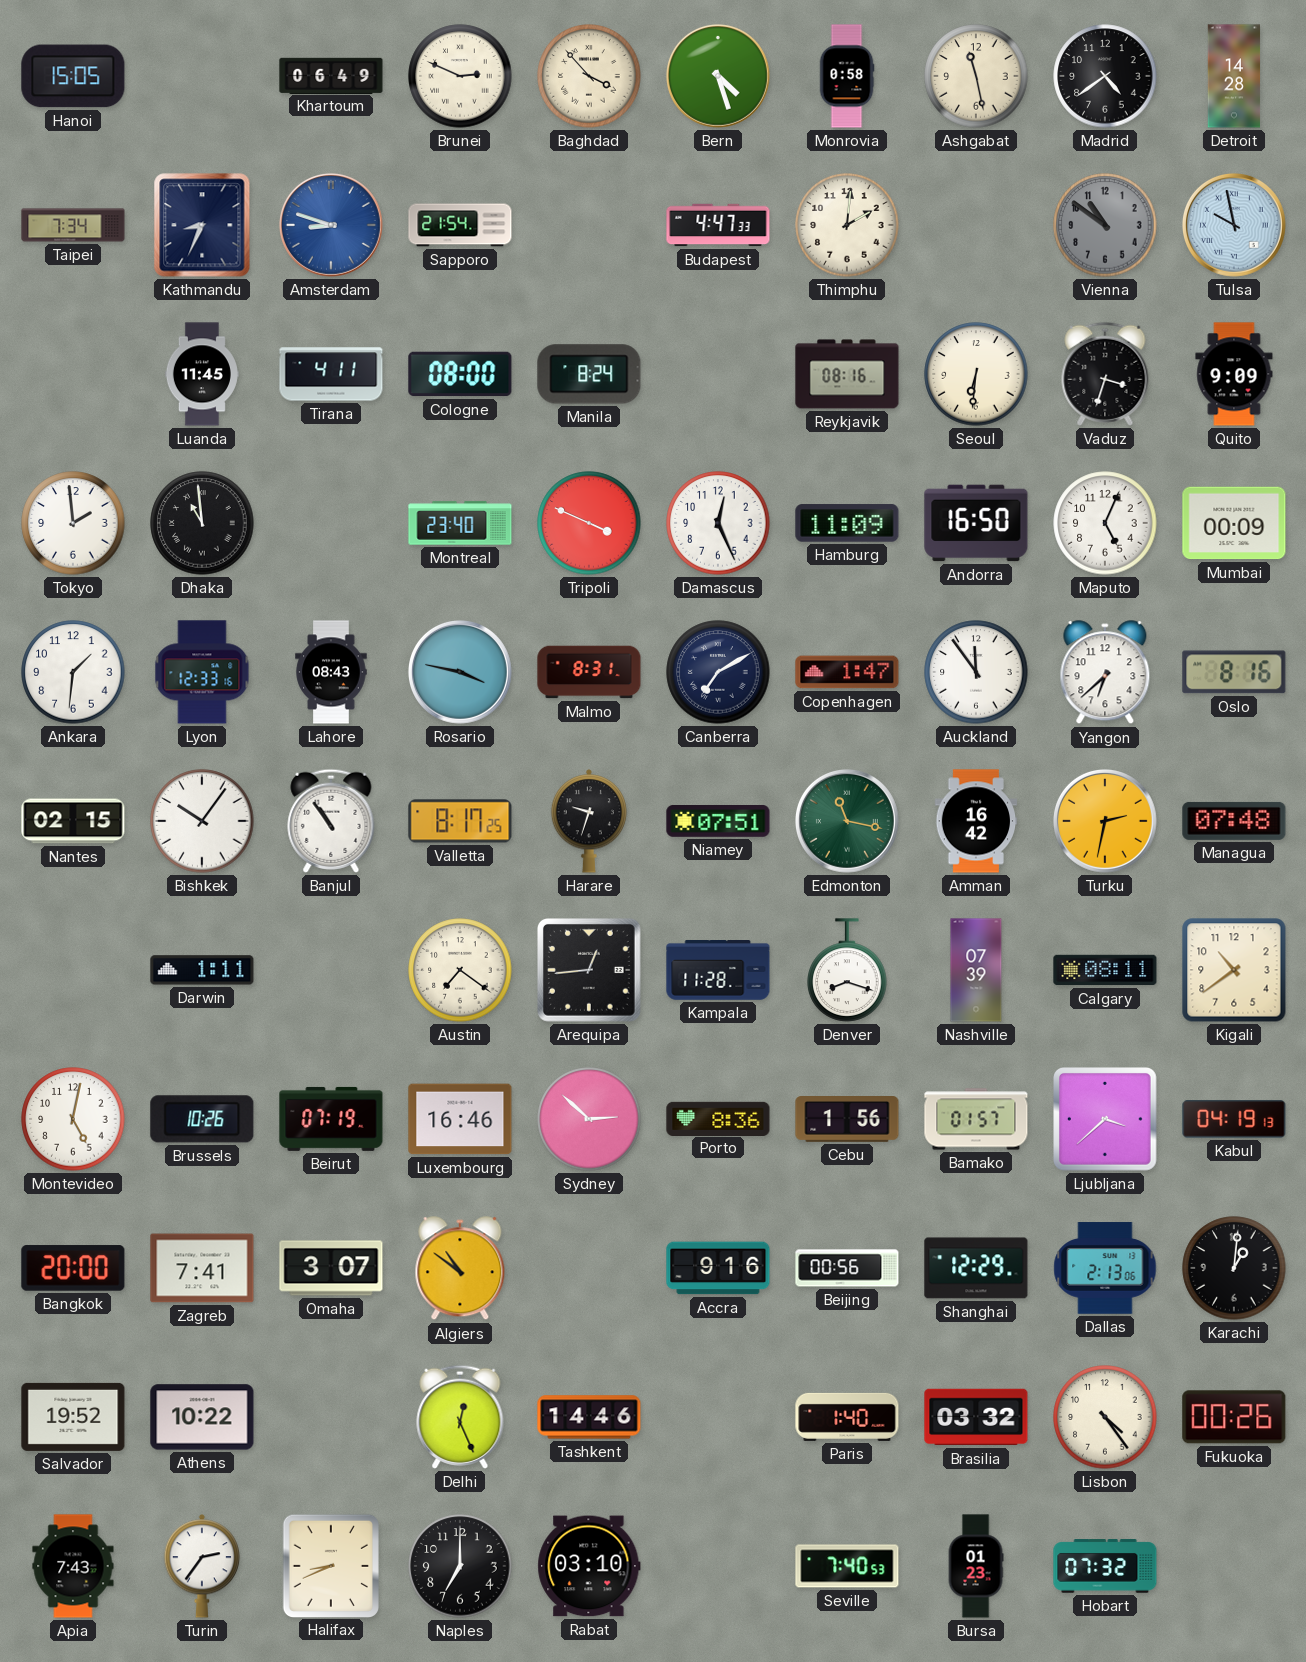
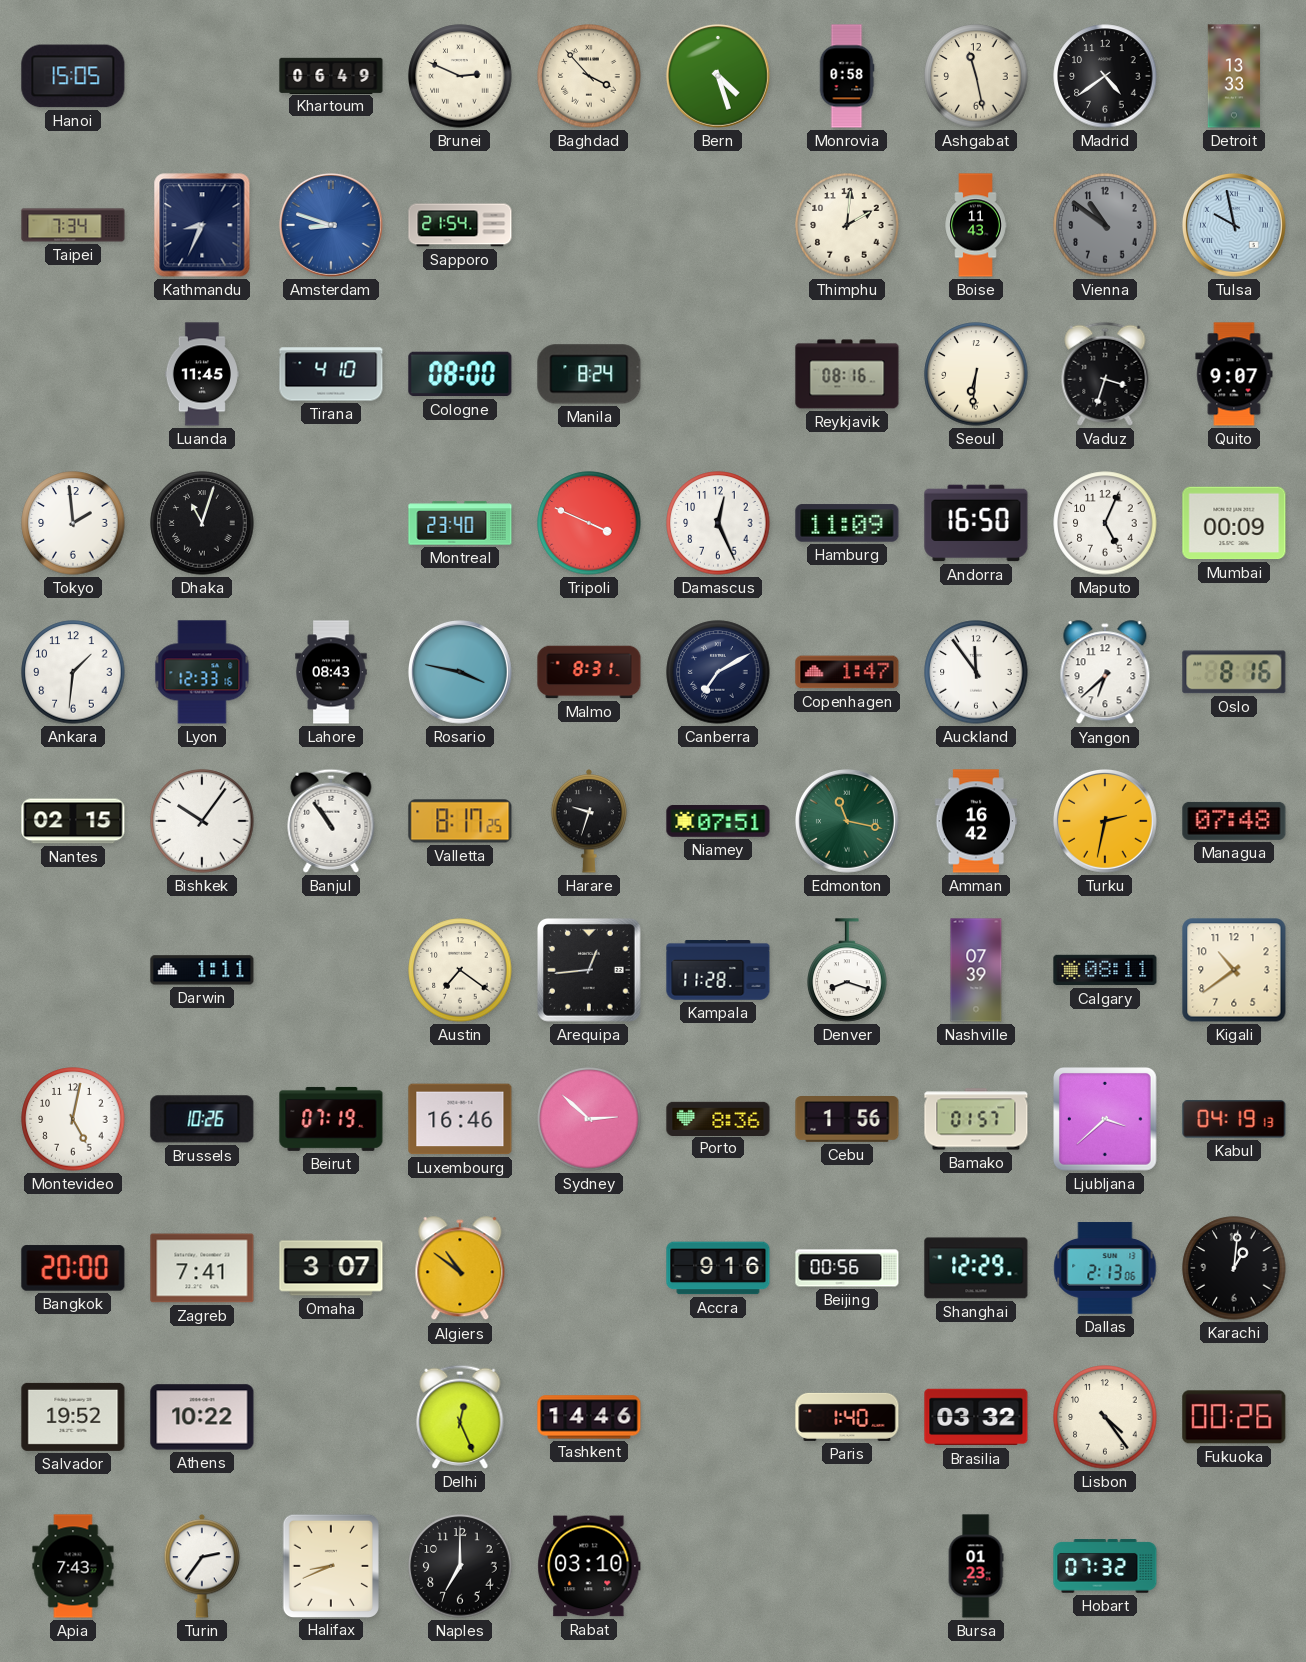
Detroit: 14:28 -> 13:33
Budapest: 4:47 -> none
Boise: none -> 11:43
Tirana: 4:11 -> 4:10
Quito: 9:09 -> 9:07
Dhaka: 10:59 -> 11:03
Seville: 7:40 -> none
